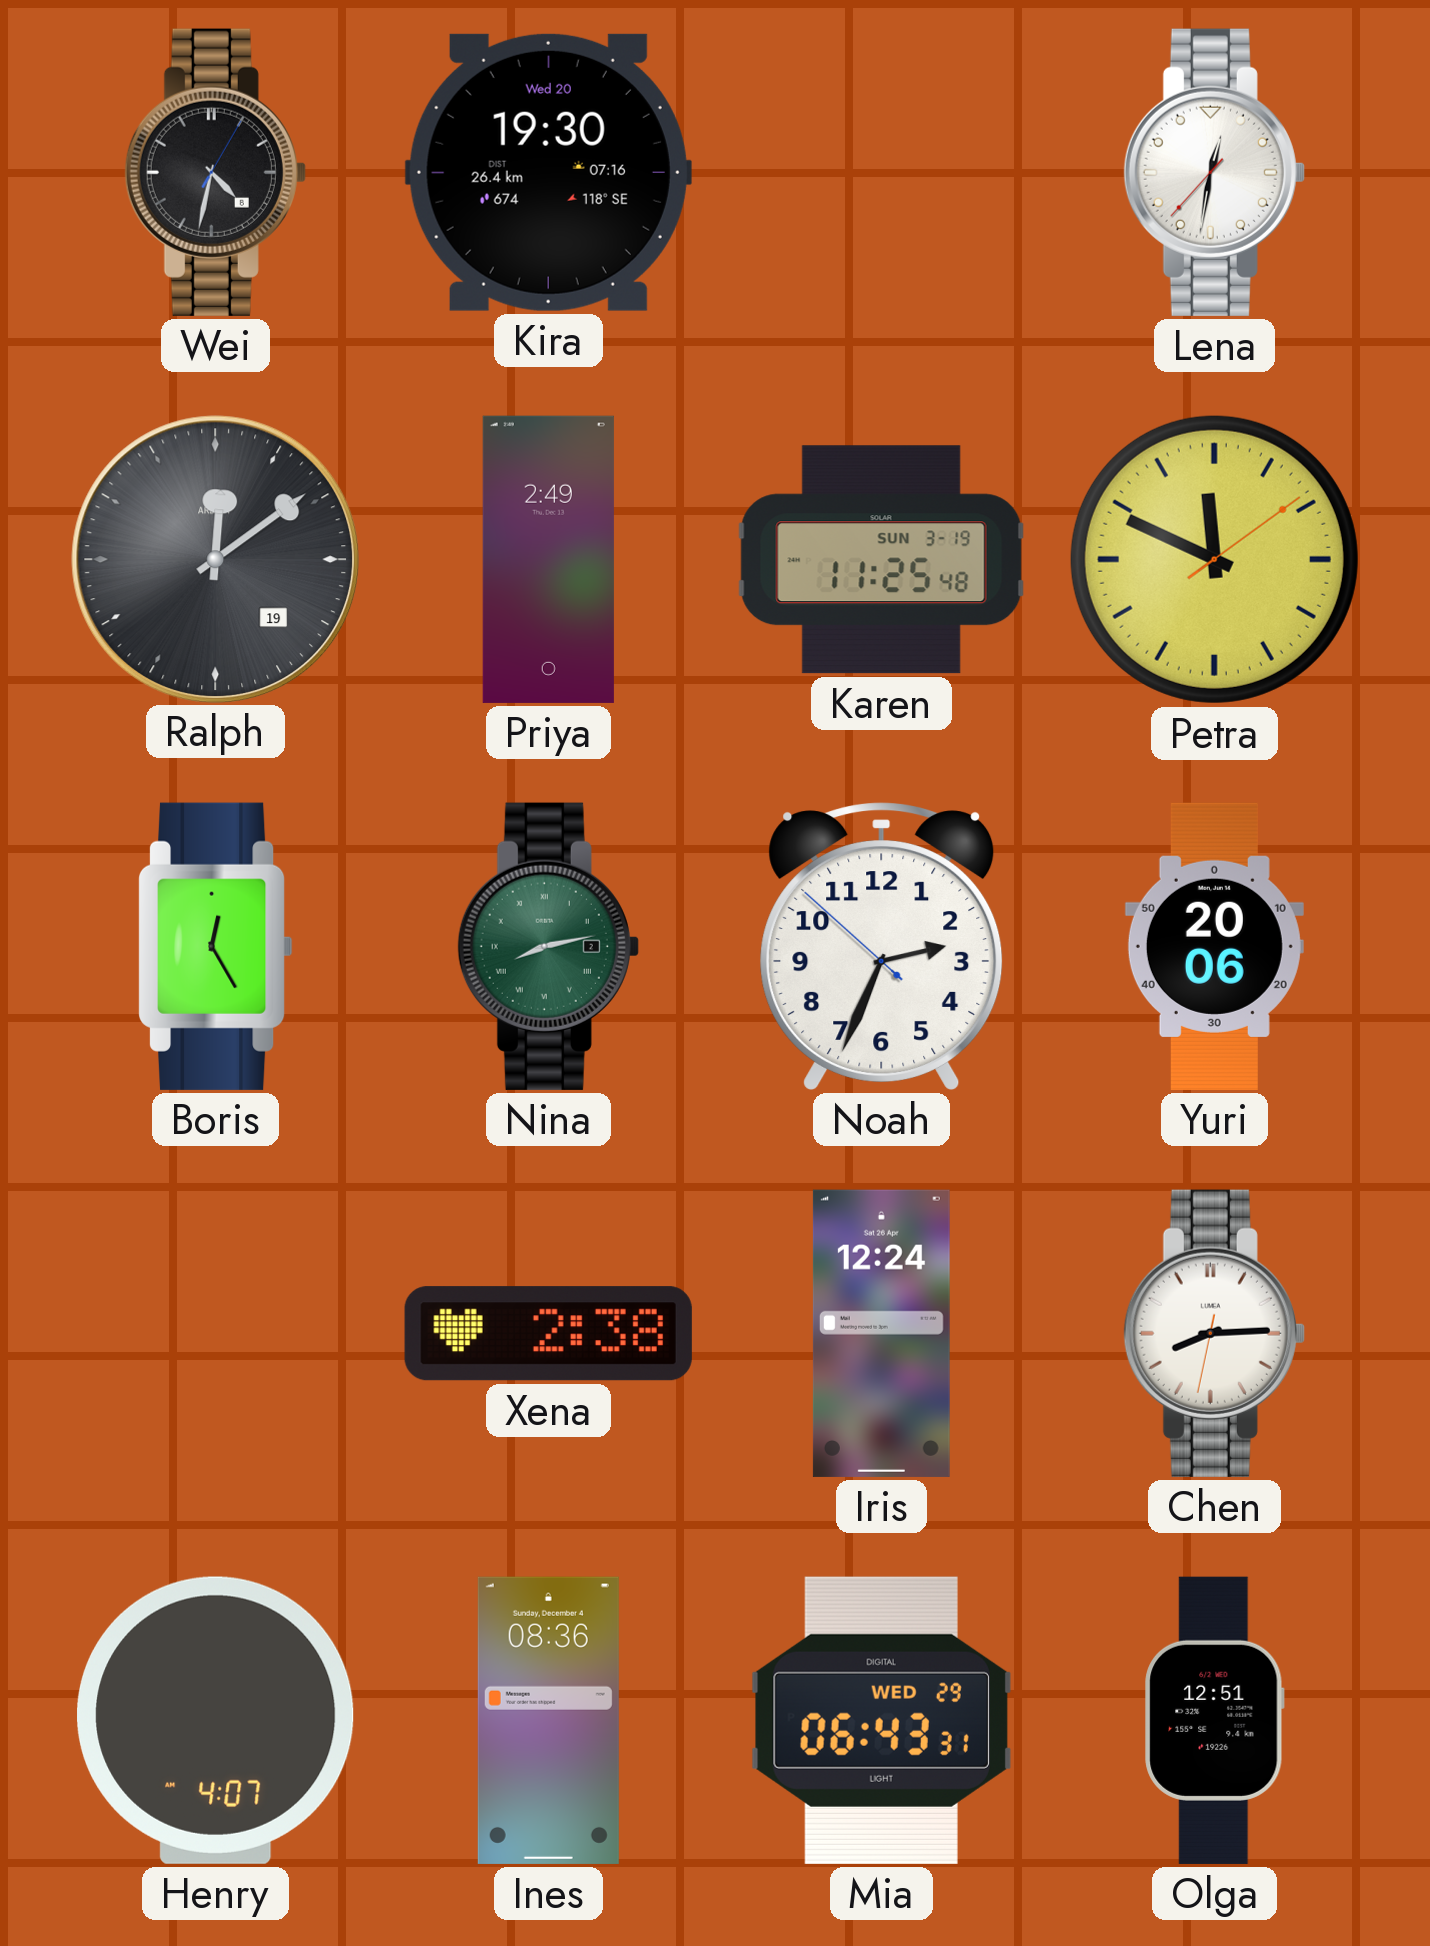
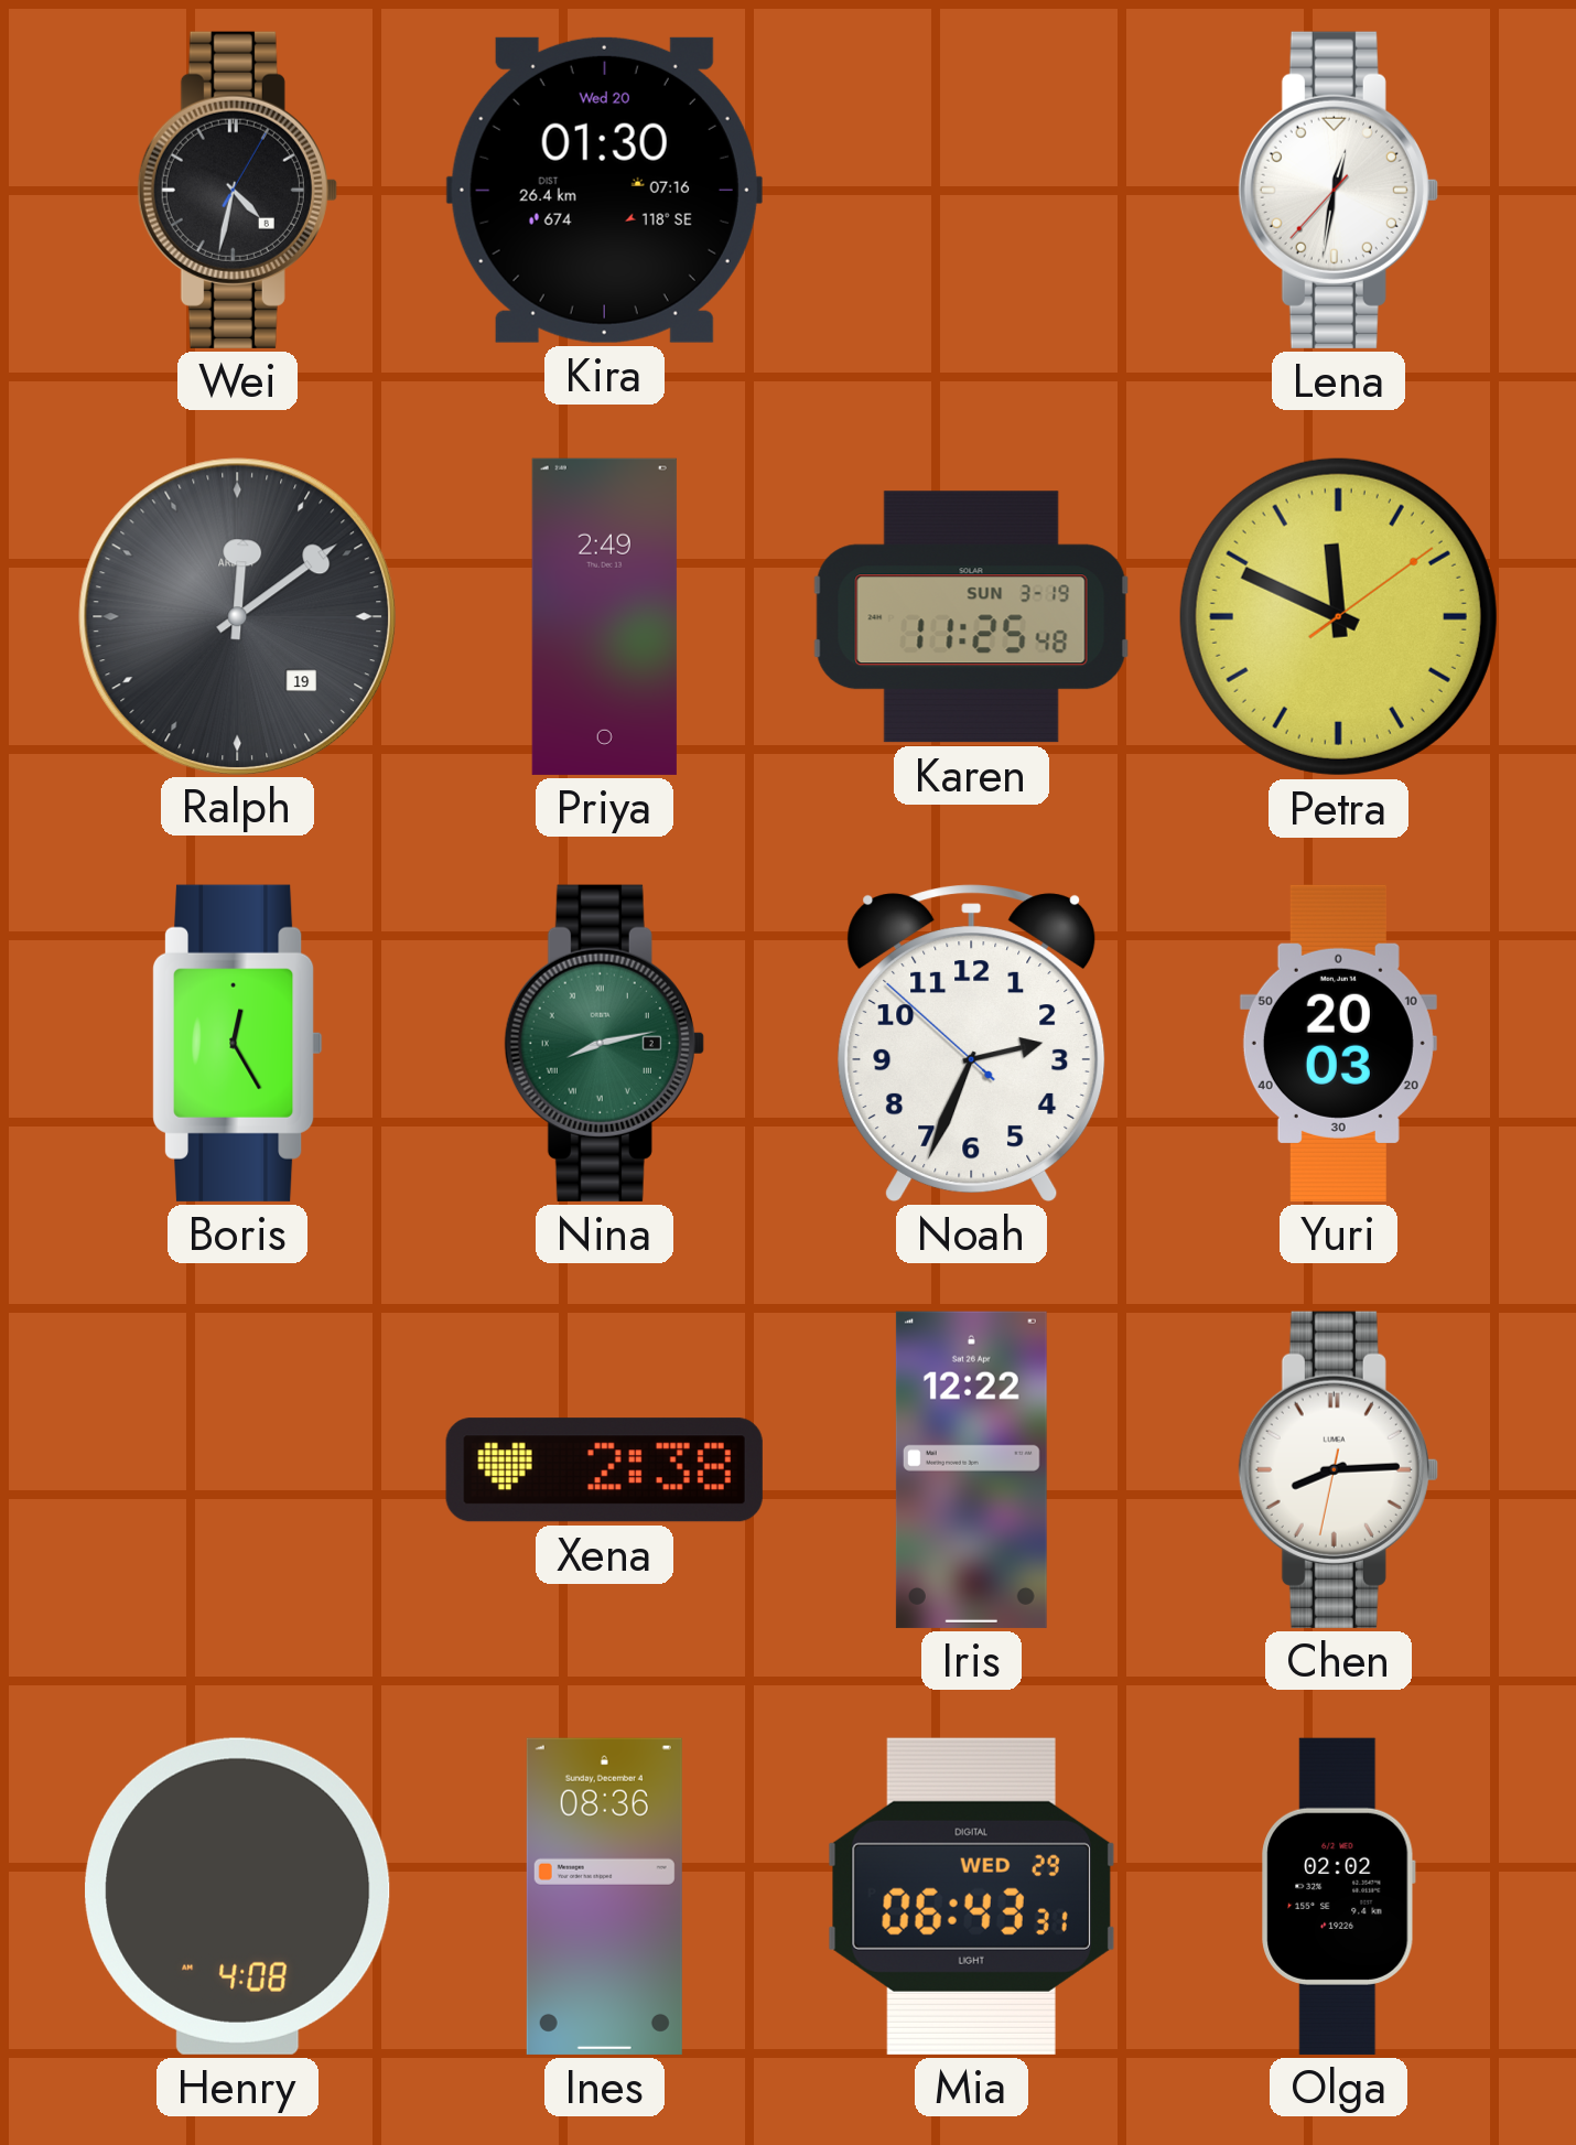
Kira: 19:30 -> 01:30
Yuri: 20:06 -> 20:03
Iris: 12:24 -> 12:22
Henry: 4:07 -> 4:08
Olga: 12:51 -> 02:02
